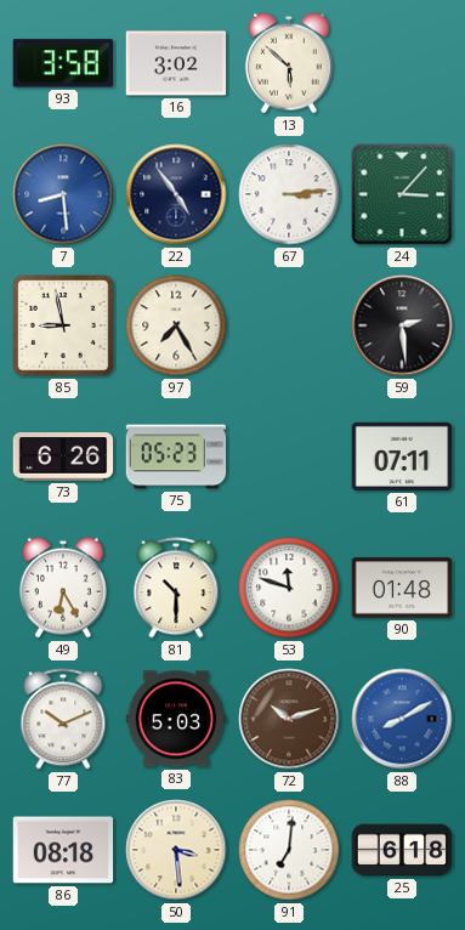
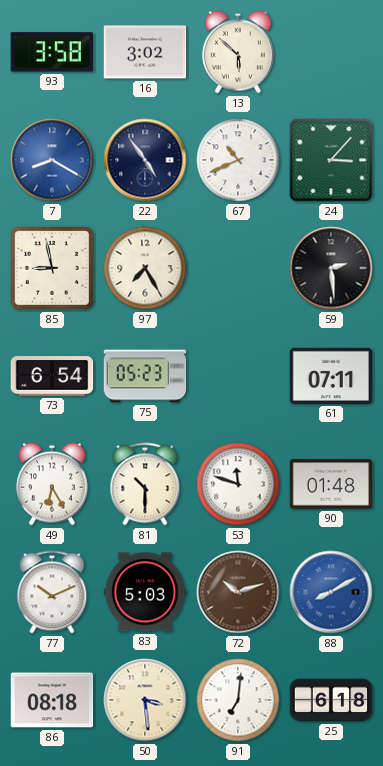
7: 8:29 -> 8:20
67: 3:14 -> 10:41
73: 6:26 -> 6:54
